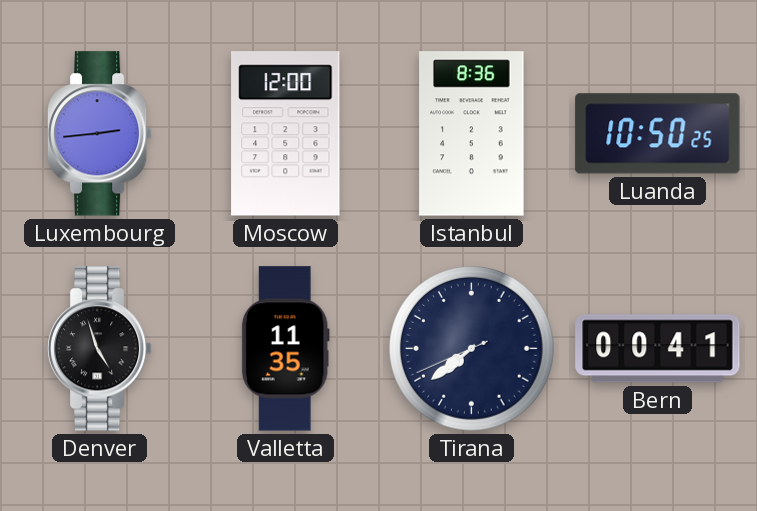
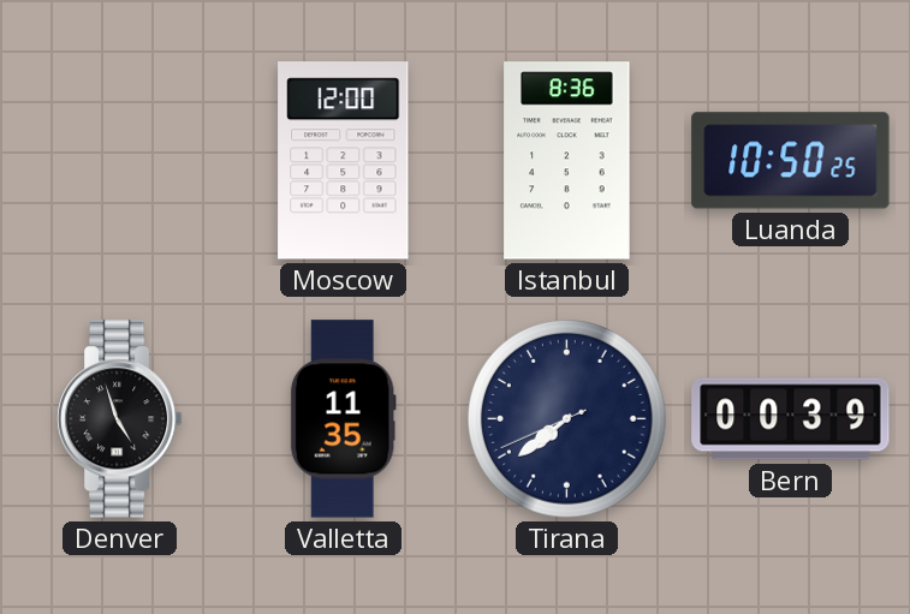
Luxembourg: 2:44 -> none
Bern: 00:41 -> 00:39
